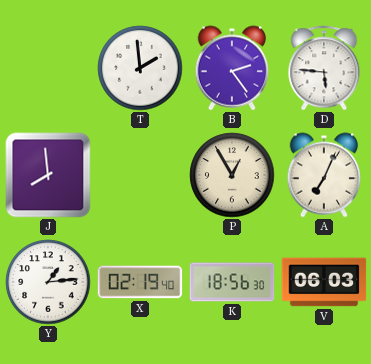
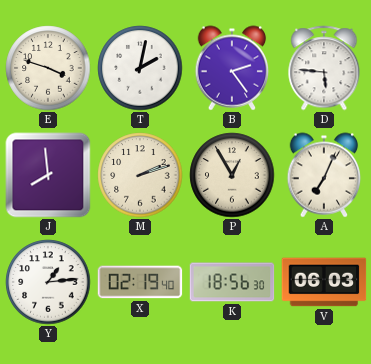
E: none -> 3:48
T: 1:59 -> 2:02
M: none -> 2:12
